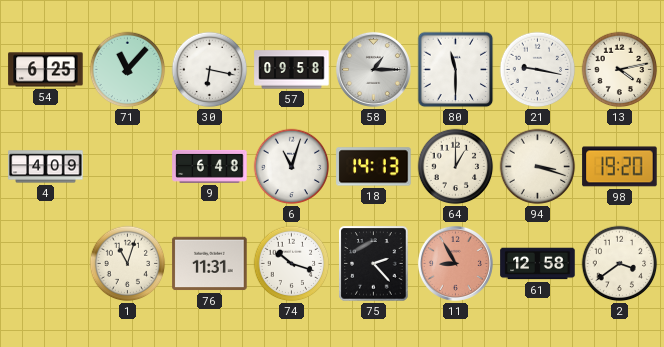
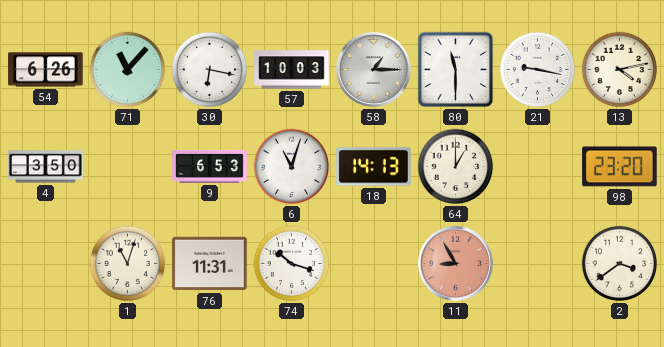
54: 6:25 -> 6:26
57: 09:58 -> 10:03
4: 4:09 -> 3:50
9: 6:48 -> 6:53
94: 3:18 -> none
98: 19:20 -> 23:20
75: 2:23 -> none
61: 12:58 -> none
